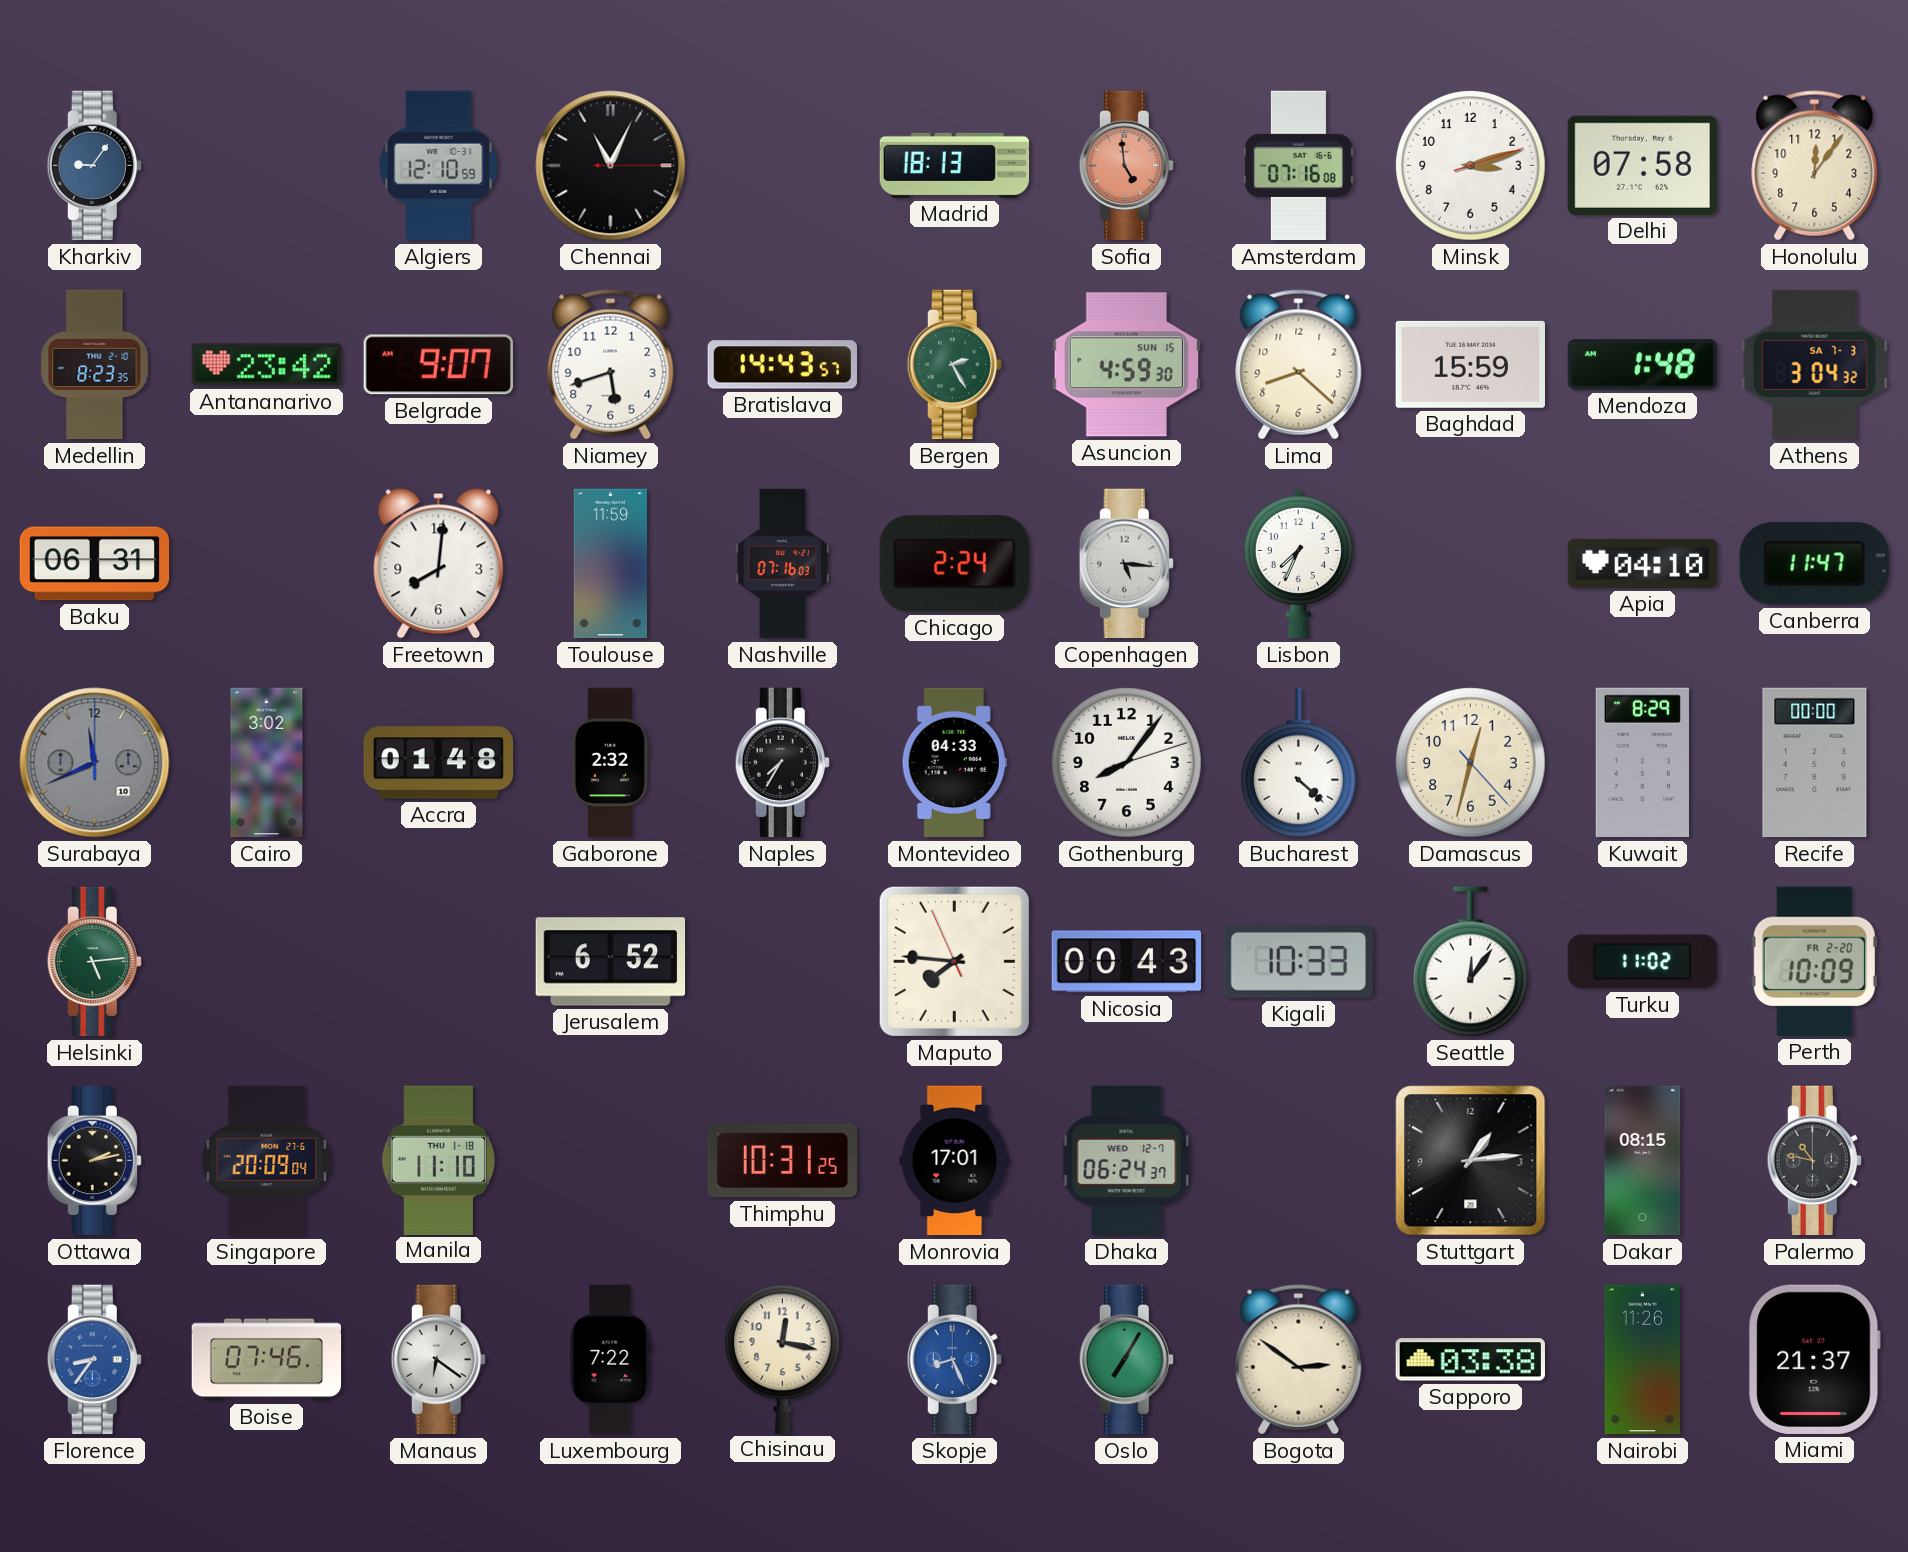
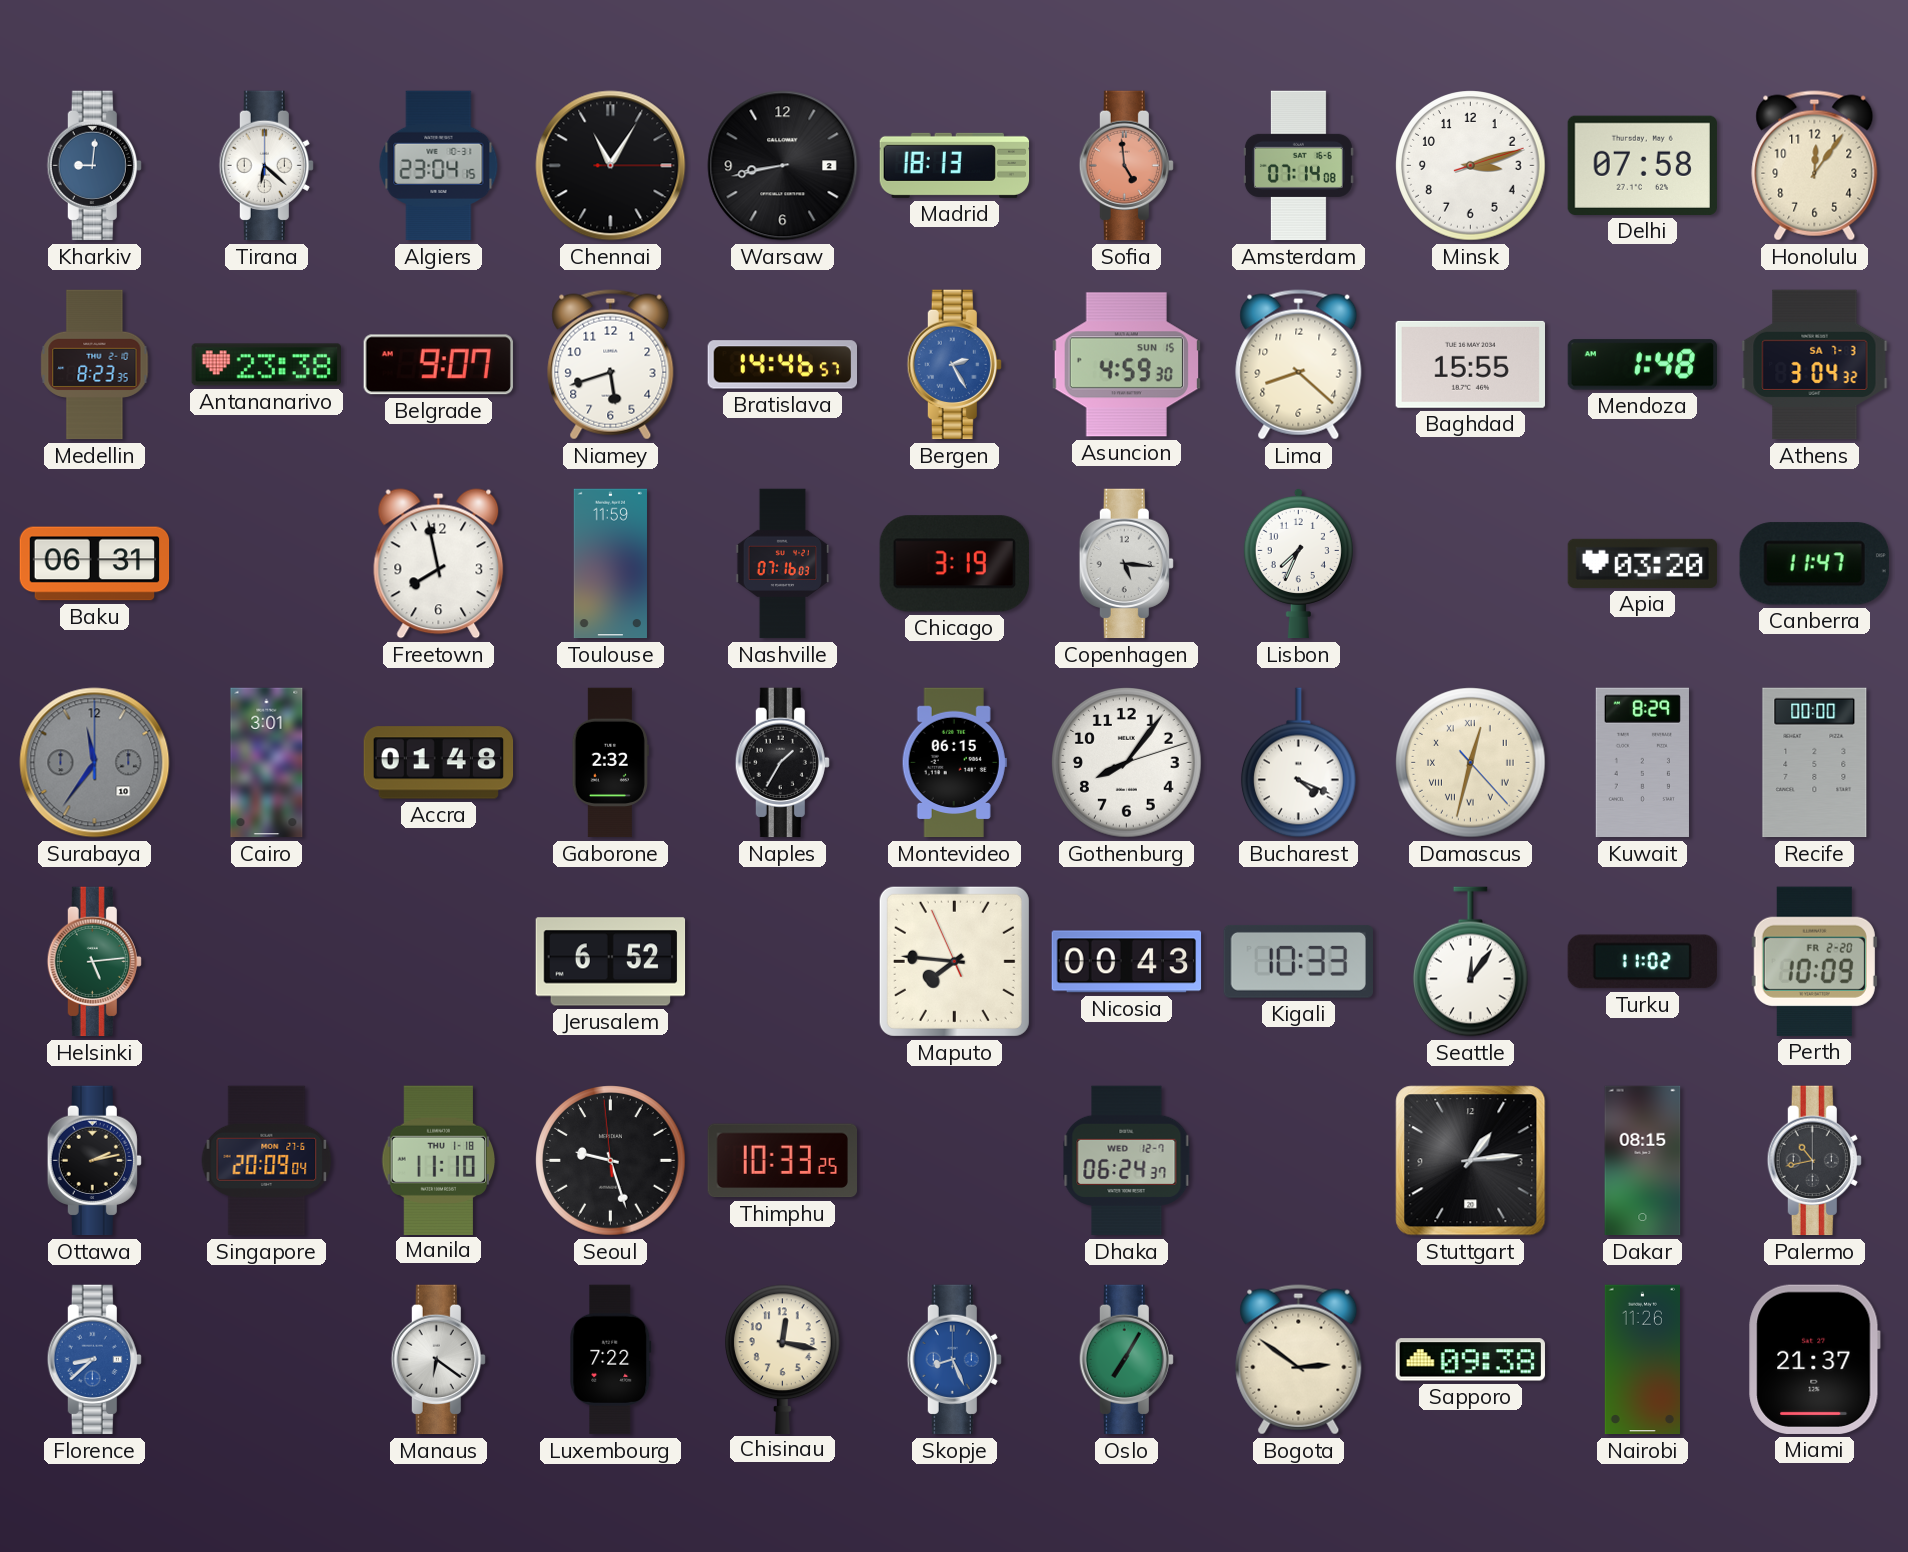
Kharkiv: 9:06 -> 9:01
Tirana: none -> 6:22
Algiers: 12:10 -> 23:04
Chennai: 11:04 -> 11:05
Warsaw: none -> 8:43
Amsterdam: 07:16 -> 07:14
Antananarivo: 23:42 -> 23:38
Bratislava: 14:43 -> 14:46
Bergen dial: green -> blue
Baghdad: 15:59 -> 15:55
Freetown: 8:01 -> 7:58
Chicago: 2:24 -> 3:19
Apia: 04:10 -> 03:20
Surabaya: 11:41 -> 11:36
Cairo: 3:02 -> 3:01
Naples: 7:35 -> 1:35
Montevideo: 04:33 -> 06:15
Bucharest: 4:22 -> 4:19
Damascus numerals: Arabic -> Roman
Seoul: none -> 9:26
Thimphu: 10:31 -> 10:33
Monrovia: 17:01 -> none
Palermo: 10:47 -> 10:43
Florence: 8:36 -> 8:38
Boise: 07:46 -> none
Sapporo: 03:38 -> 09:38
